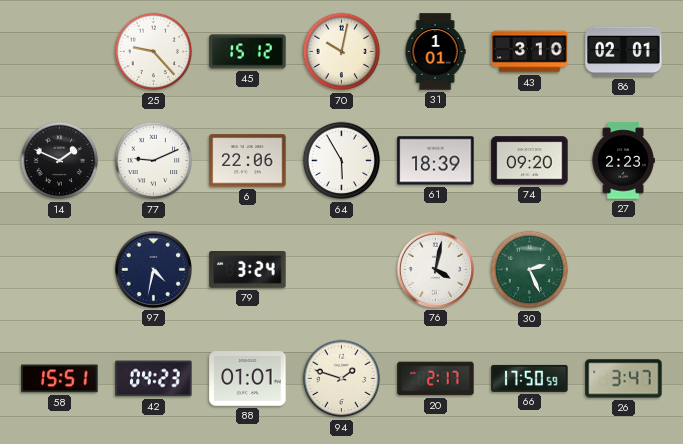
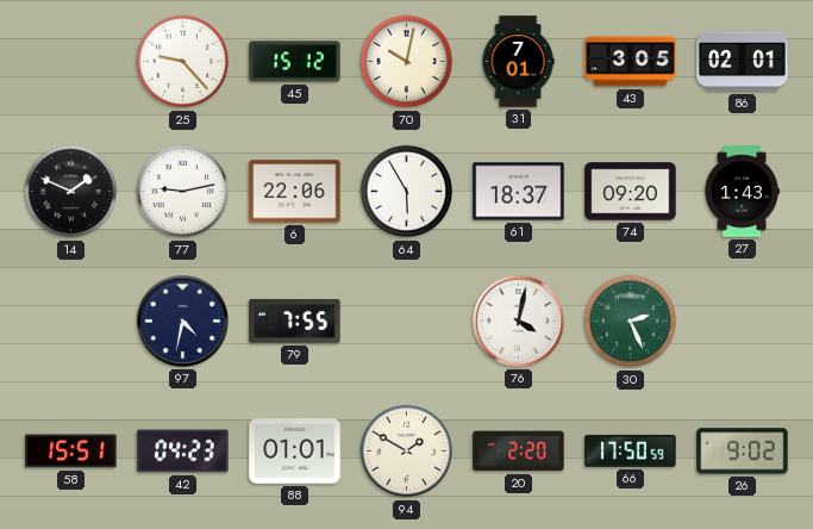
31: 1:01 -> 7:01
43: 3:10 -> 3:05
77: 9:11 -> 9:13
61: 18:39 -> 18:37
27: 2:23 -> 1:43
79: 3:24 -> 7:55
94: 1:48 -> 1:50
20: 2:17 -> 2:20
26: 3:47 -> 9:02
